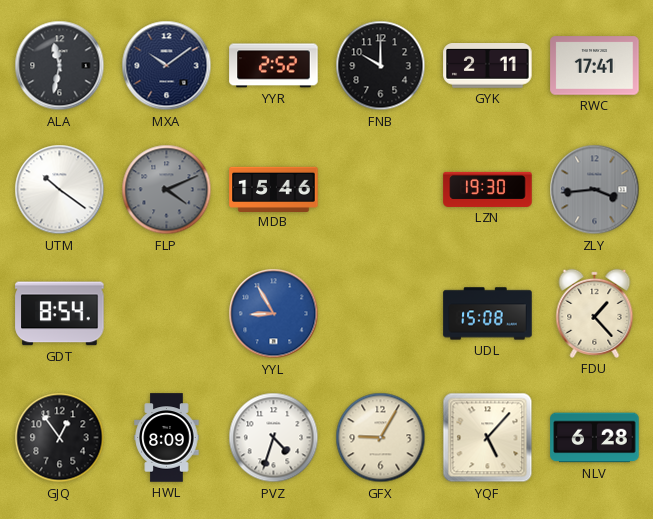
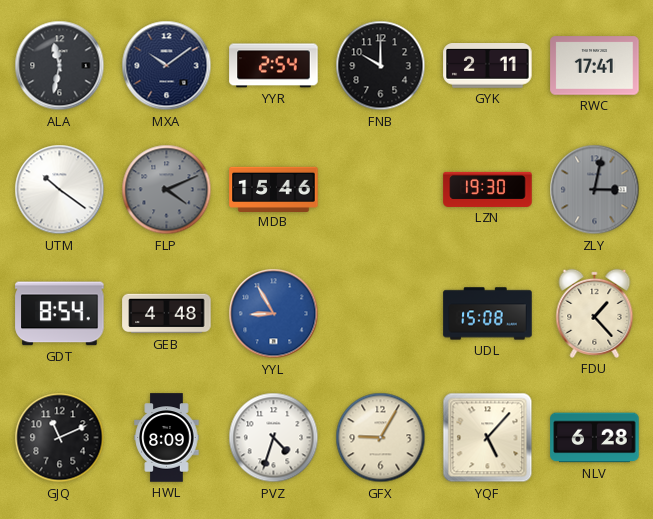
YYR: 2:52 -> 2:54
ZLY: 3:44 -> 3:02
GEB: none -> 4:48
GJQ: 12:54 -> 11:11
